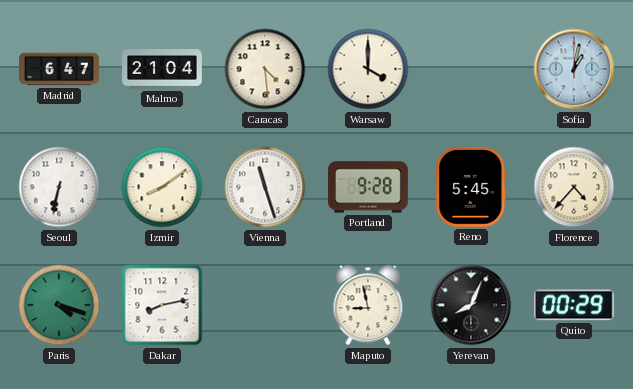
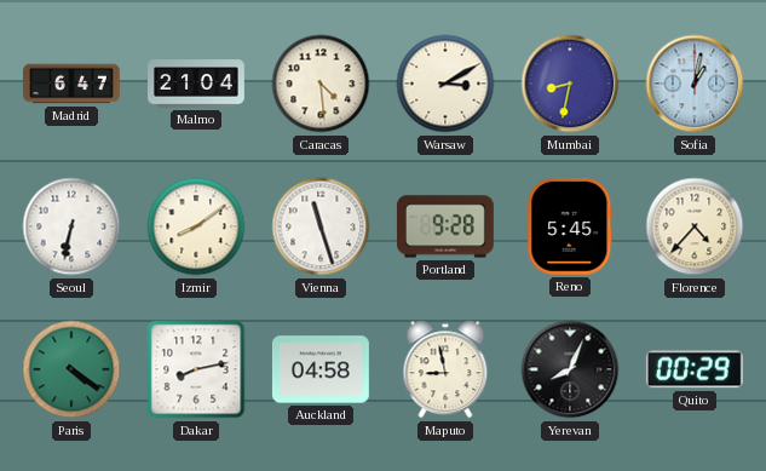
Warsaw: 4:00 -> 3:10
Mumbai: none -> 8:32
Paris: 4:18 -> 4:21
Auckland: none -> 04:58
